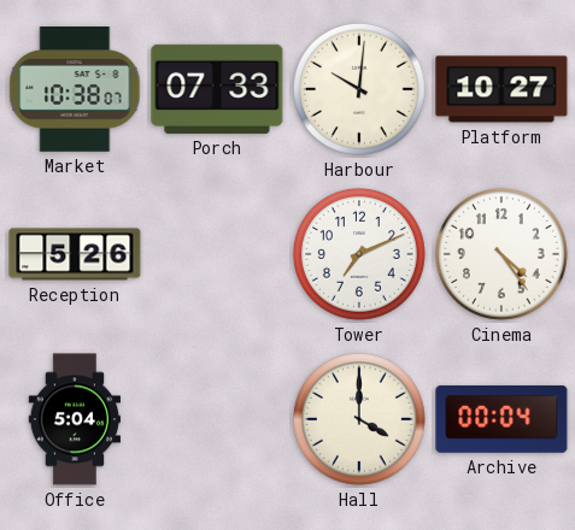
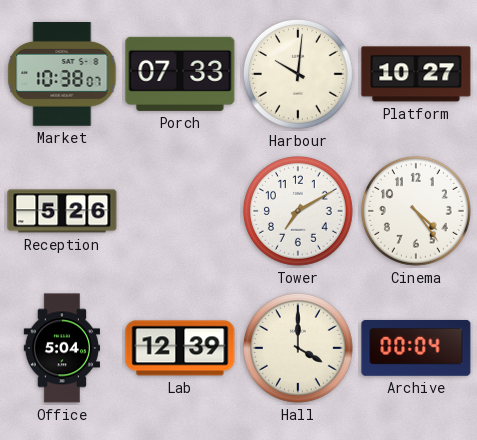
Tower: 7:11 -> 7:10
Lab: none -> 12:39
